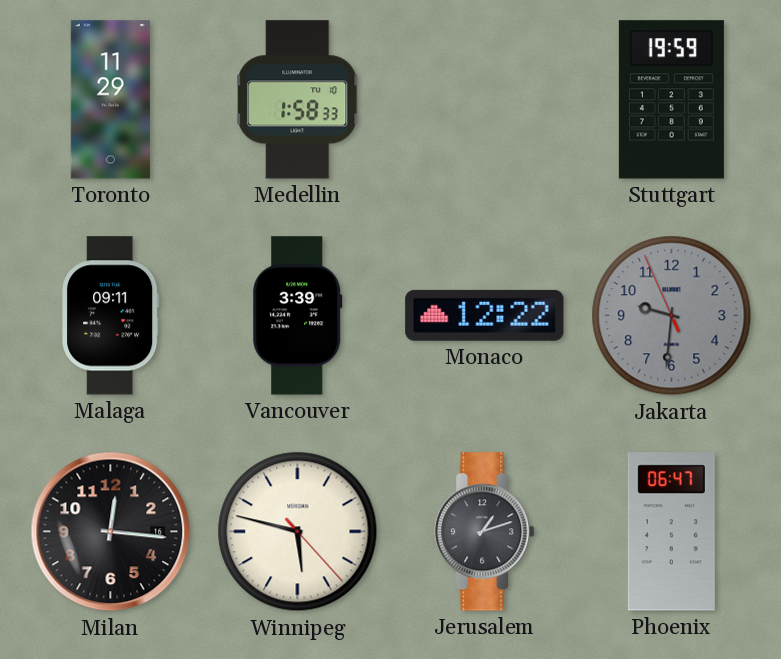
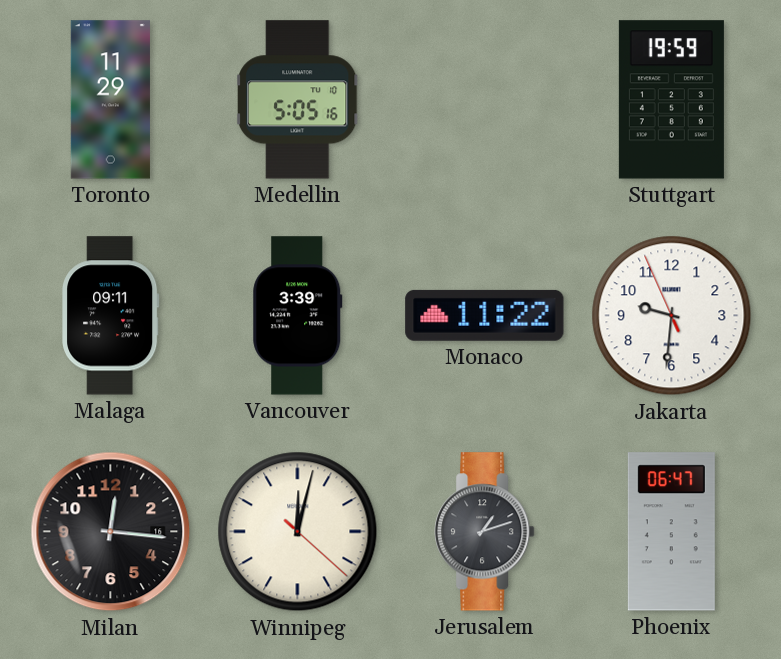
Medellin: 1:58 -> 5:05
Monaco: 12:22 -> 11:22
Jakarta dial: grey -> white
Winnipeg: 5:47 -> 12:02
